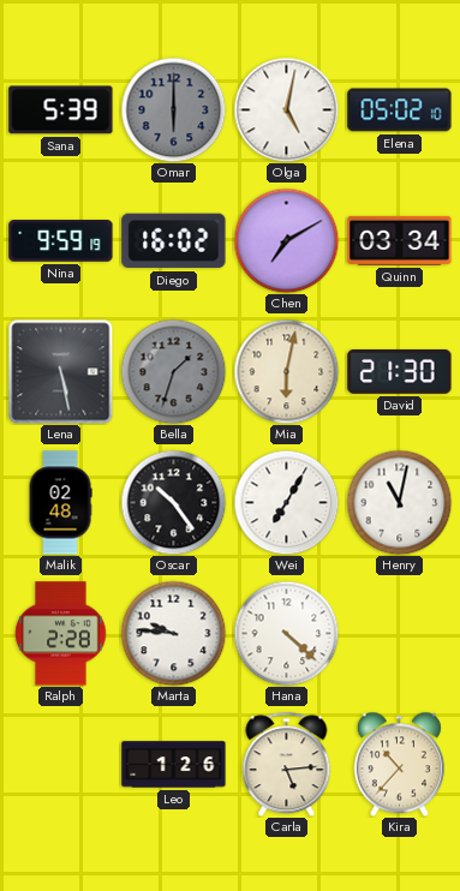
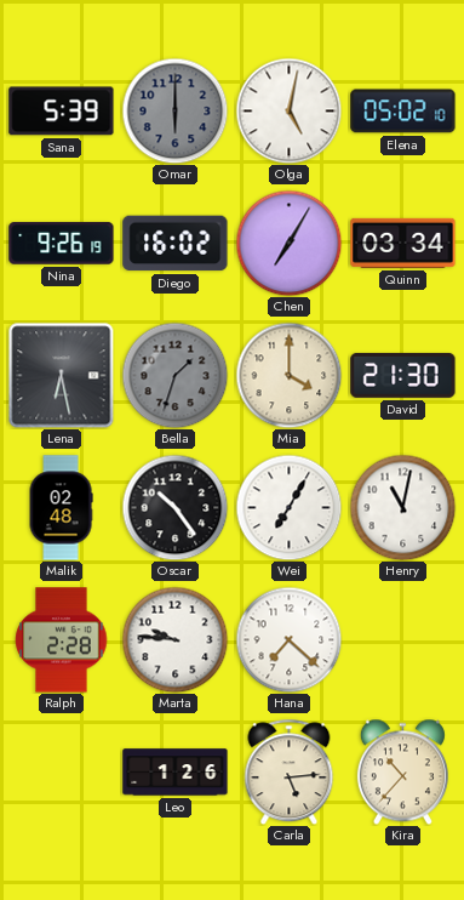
Nina: 9:59 -> 9:26
Chen: 7:10 -> 7:05
Lena: 5:28 -> 6:28
Mia: 6:02 -> 4:00
Hana: 4:22 -> 7:22
